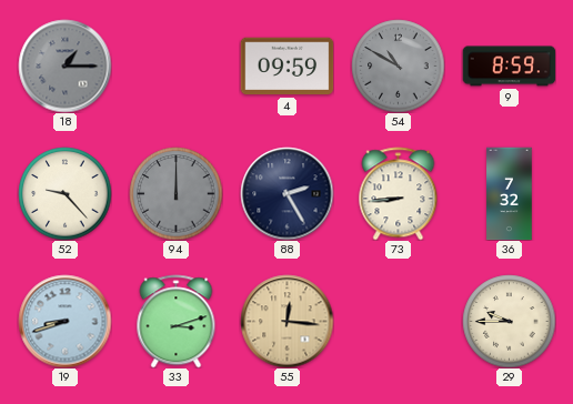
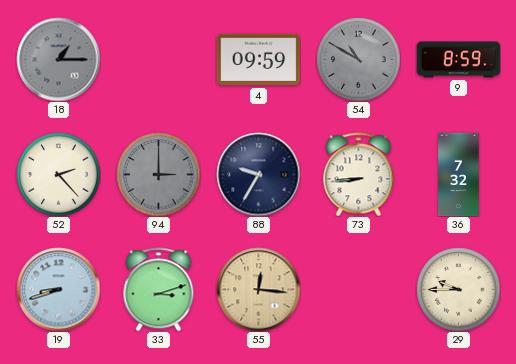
52: 9:23 -> 2:23
94: 12:00 -> 3:00
88: 2:25 -> 9:35
